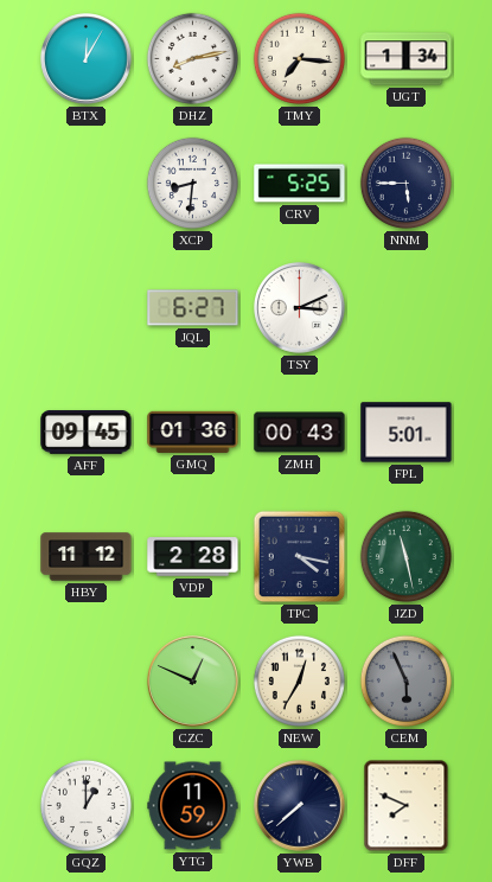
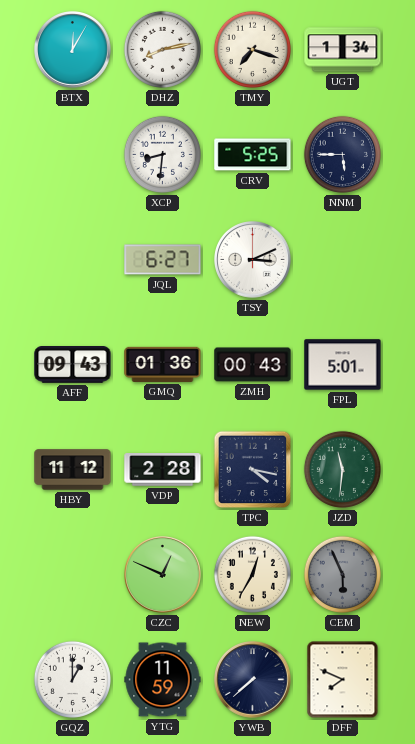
TMY: 7:16 -> 7:18
AFF: 09:45 -> 09:43
JZD: 11:28 -> 11:31
